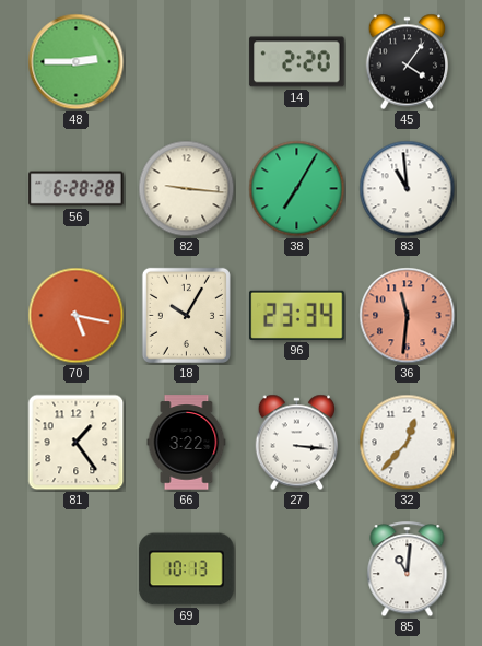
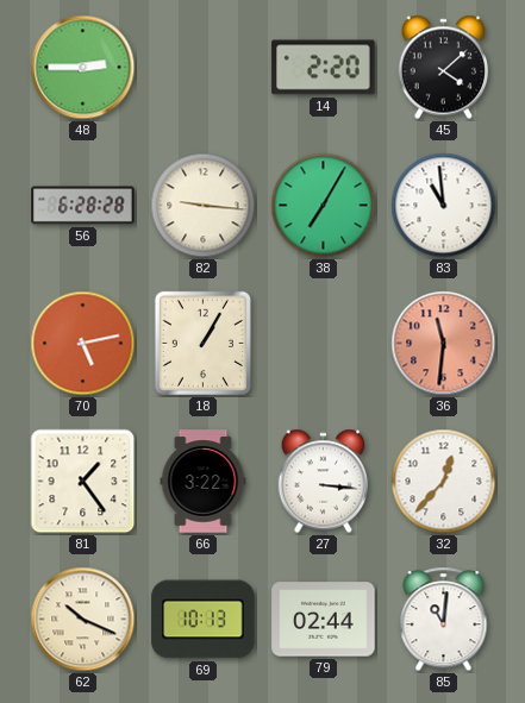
45: 4:06 -> 4:08
70: 5:17 -> 5:13
18: 10:05 -> 1:05
96: 23:34 -> none
62: none -> 10:19
79: none -> 02:44
